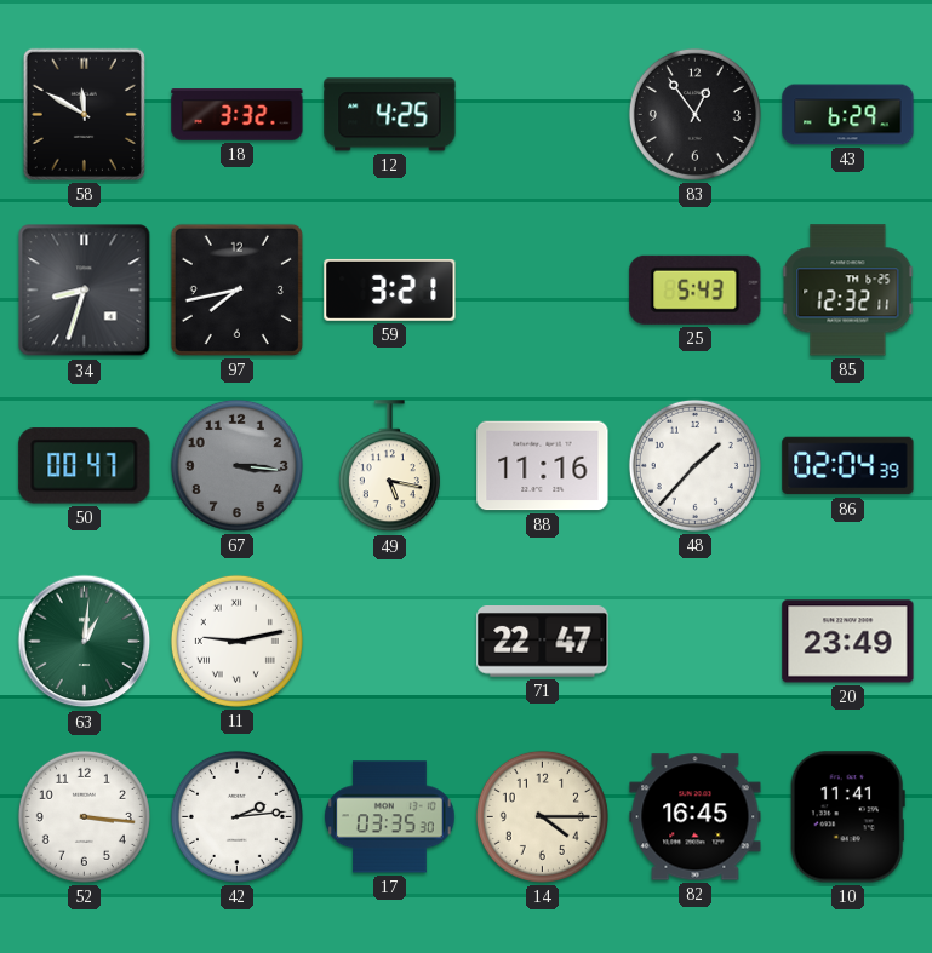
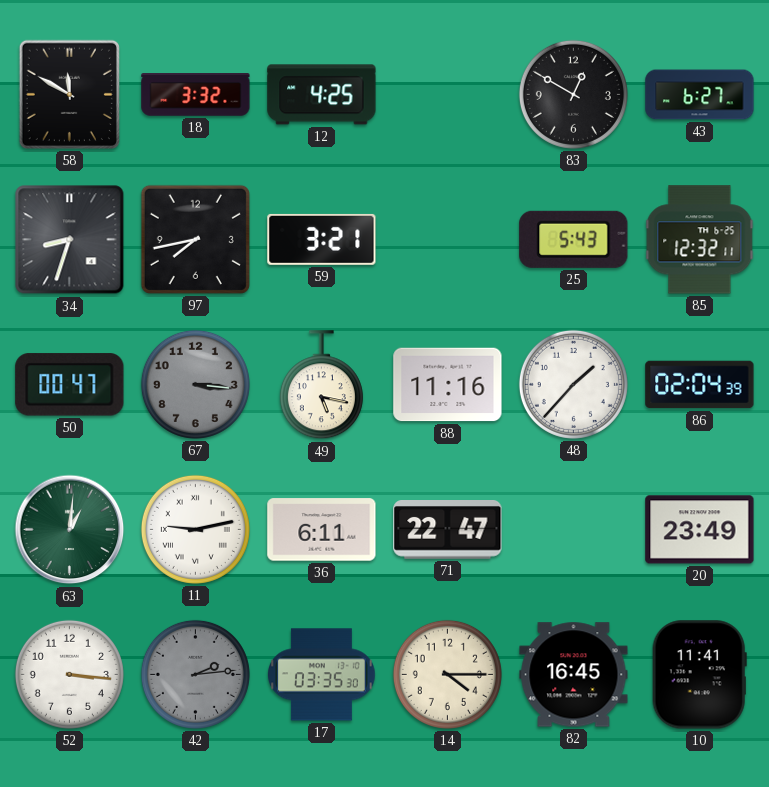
83: 12:54 -> 12:50
43: 6:29 -> 6:27
36: none -> 6:11
42 dial: white -> grey
